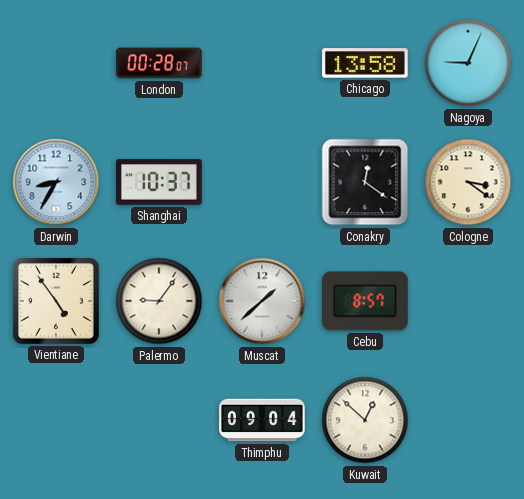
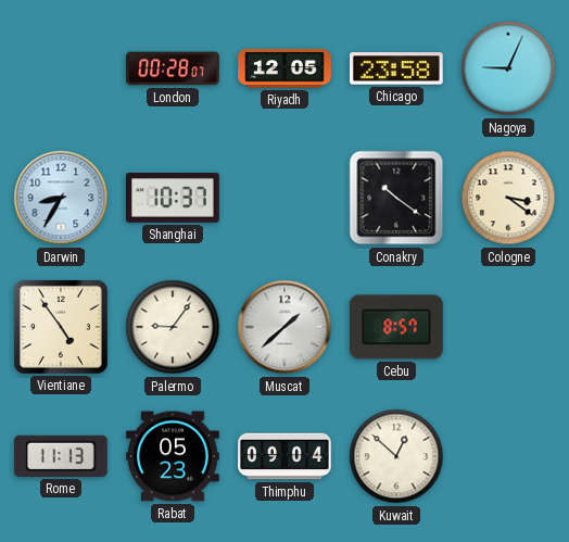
Riyadh: none -> 12:05
Chicago: 13:58 -> 23:58
Conakry: 12:21 -> 10:21
Rome: none -> 11:13
Rabat: none -> 05:23
